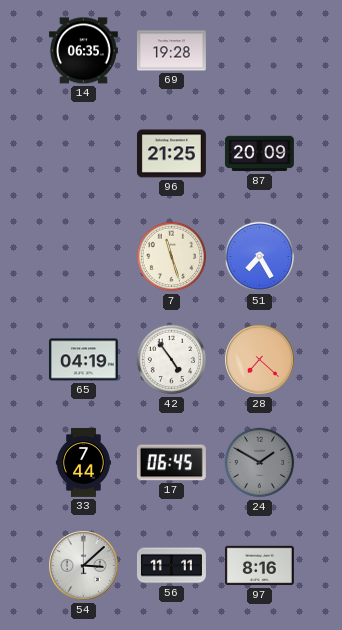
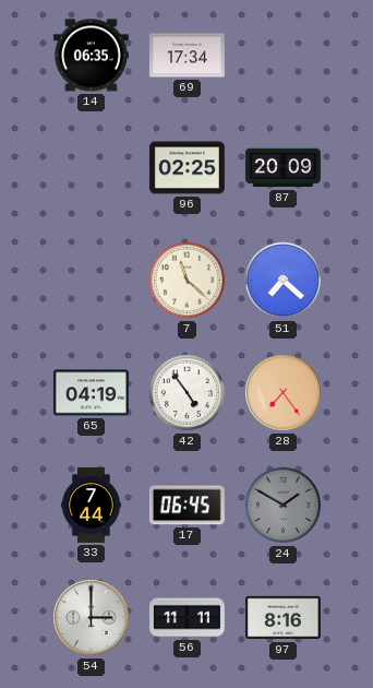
69: 19:28 -> 17:34
96: 21:25 -> 02:25
7: 11:27 -> 11:22
51: 7:25 -> 7:22
28: 7:22 -> 7:24
54: 3:08 -> 3:00
